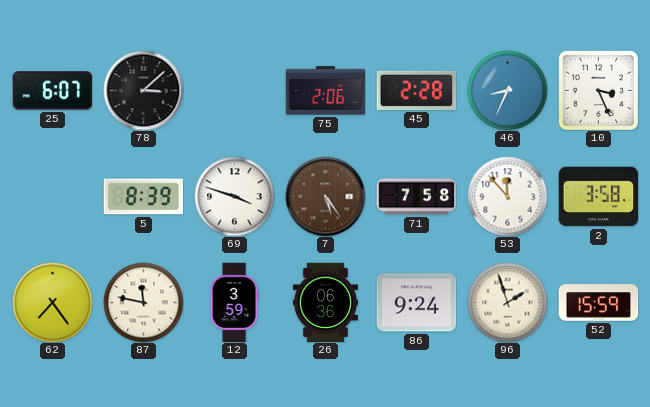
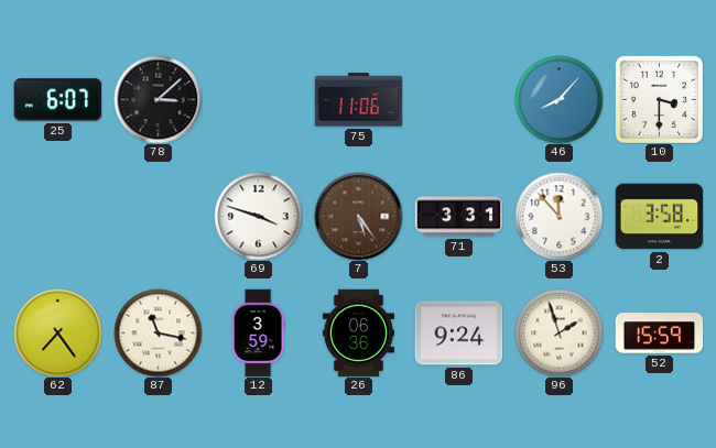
75: 2:06 -> 11:06
45: 2:28 -> none
46: 8:34 -> 8:07
10: 3:26 -> 3:30
5: 8:39 -> none
71: 7:58 -> 3:31
87: 11:47 -> 11:17
